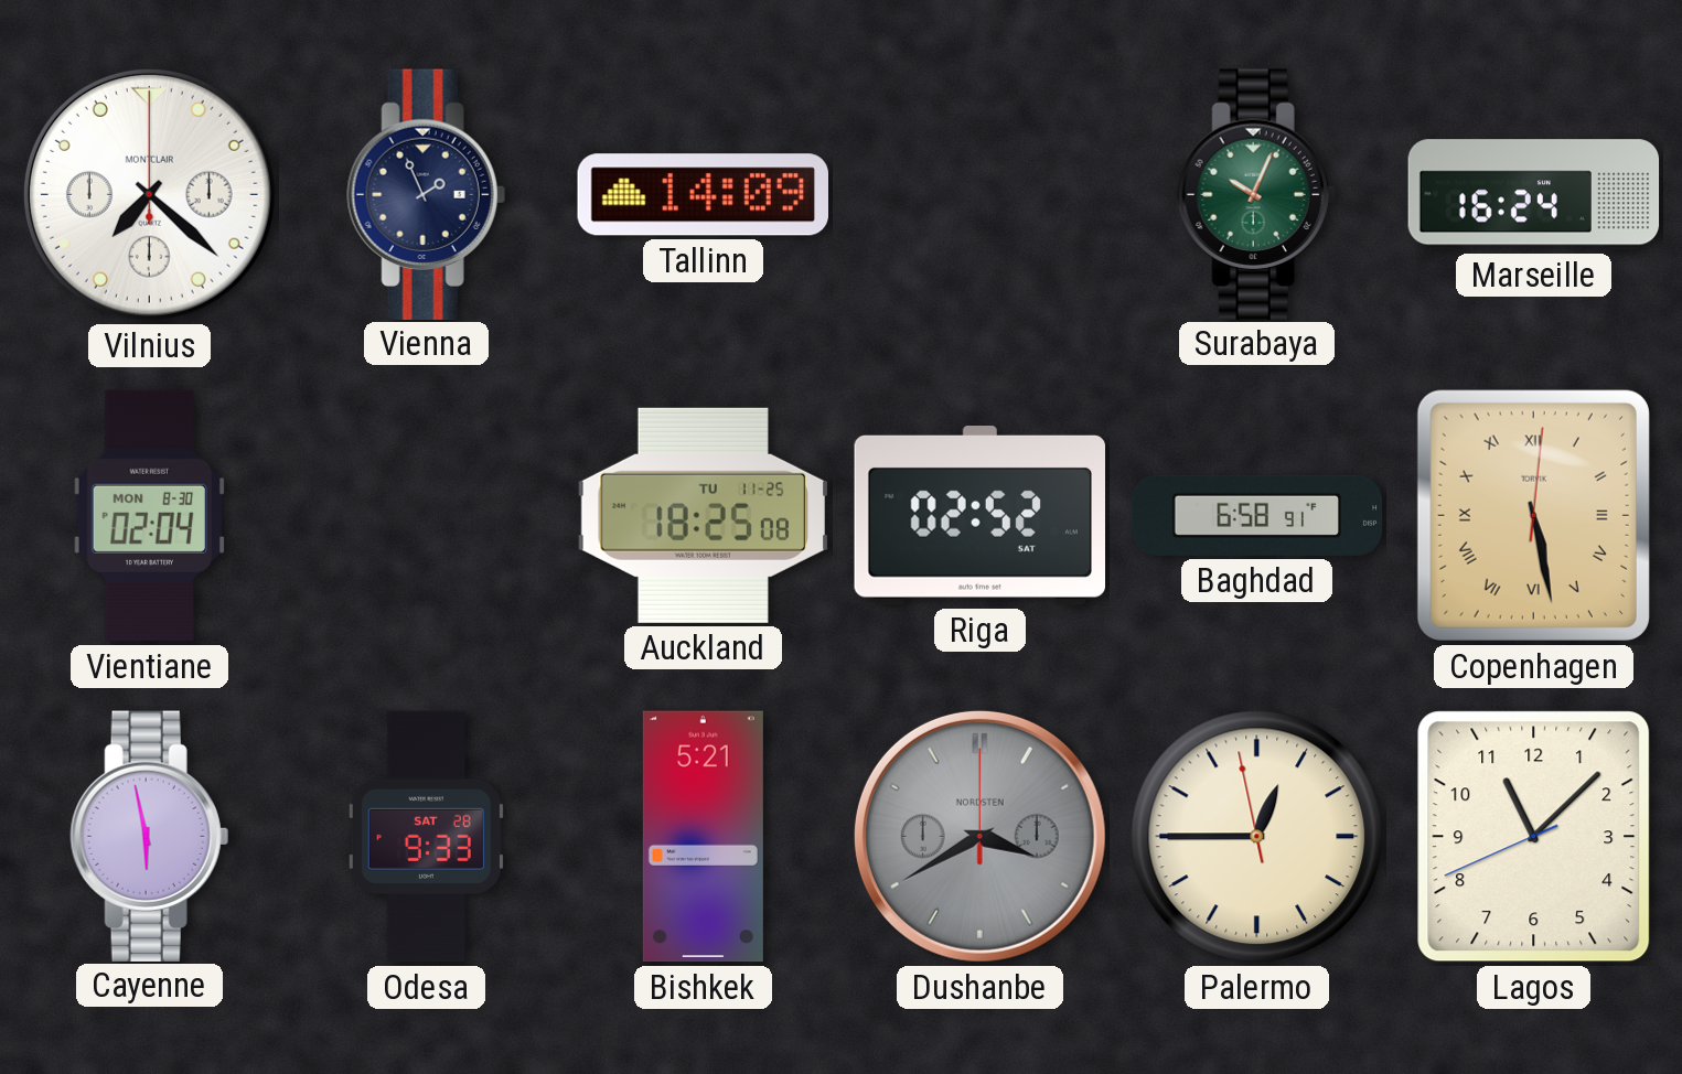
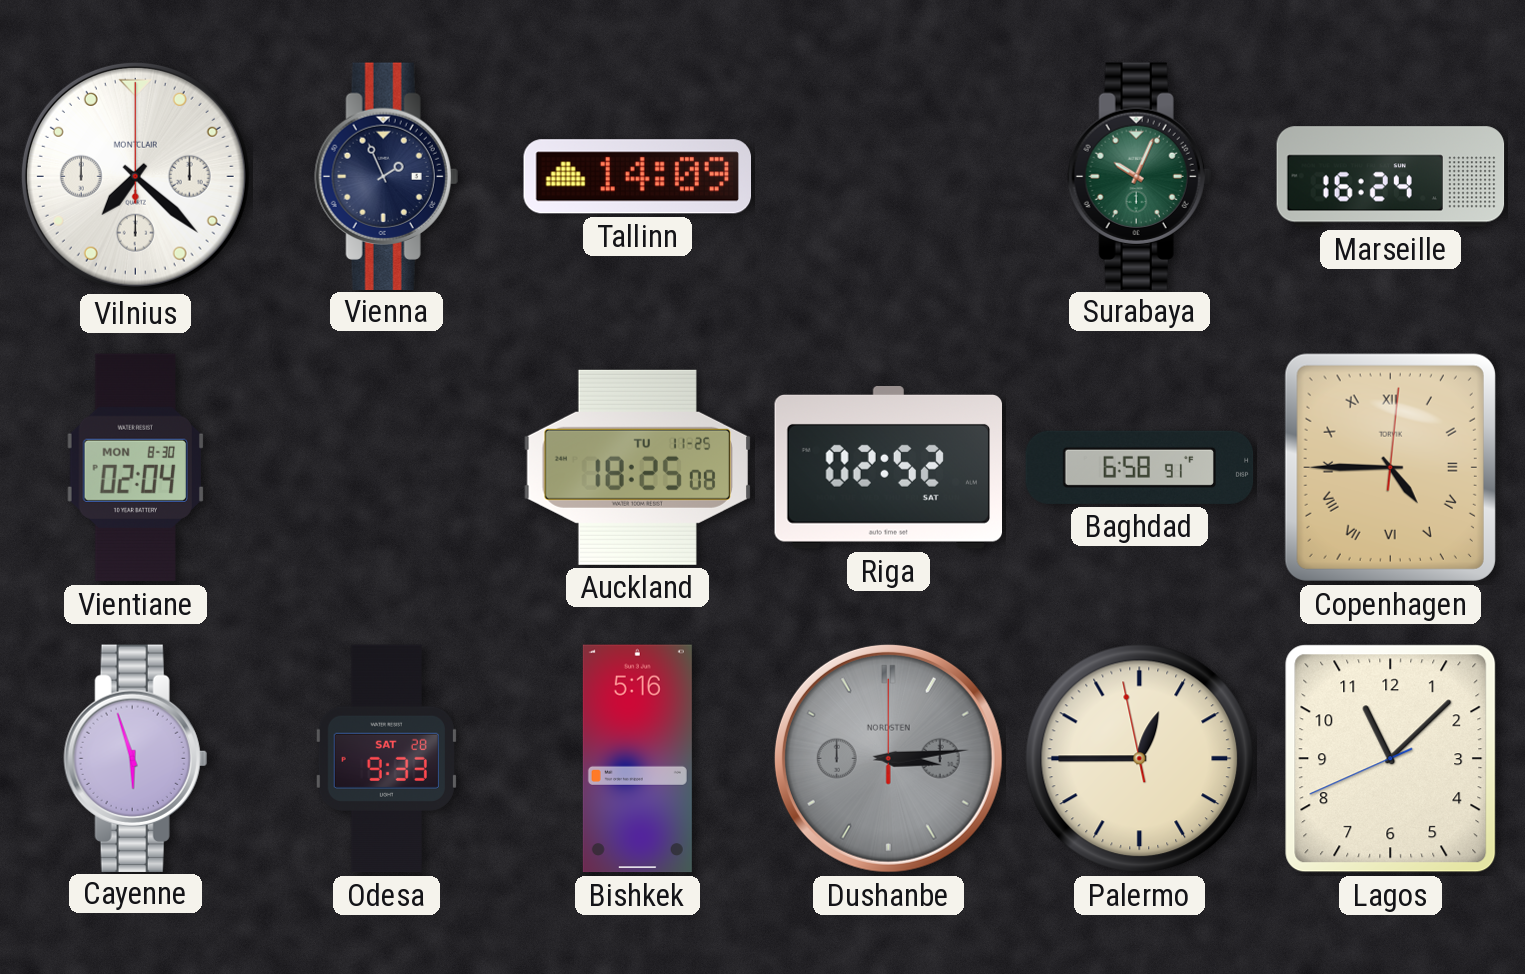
Copenhagen: 5:28 -> 4:45
Cayenne: 5:58 -> 5:57
Bishkek: 5:21 -> 5:16
Dushanbe: 3:40 -> 3:14
